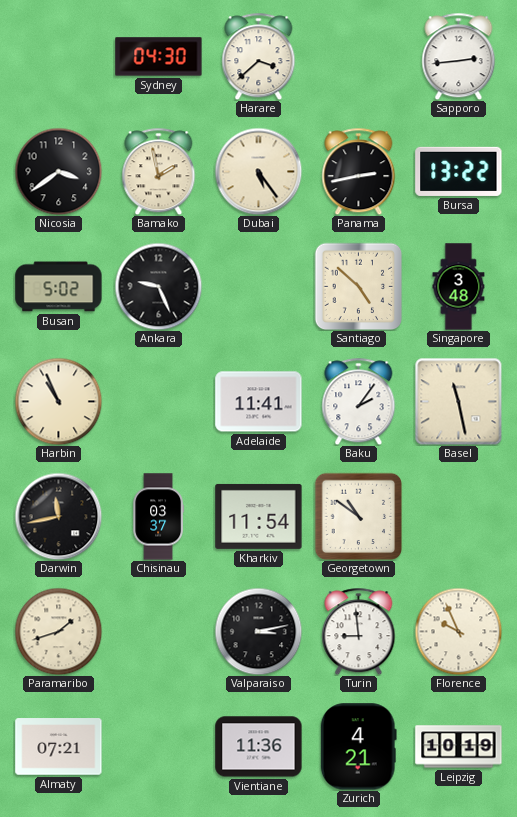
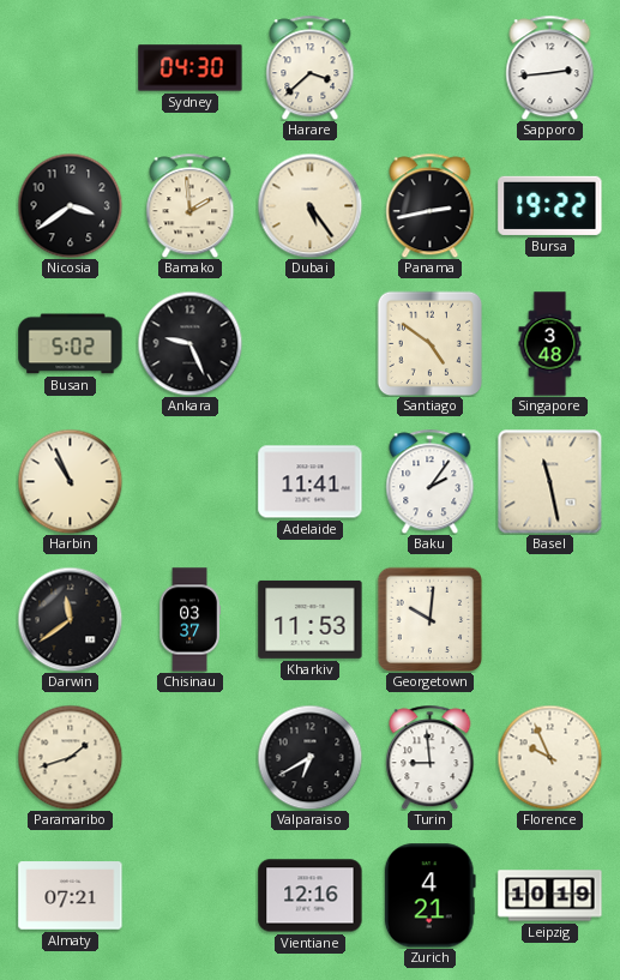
Bamako: 1:58 -> 1:59
Bursa: 13:22 -> 19:22
Santiago: 4:52 -> 4:51
Darwin: 11:43 -> 11:39
Kharkiv: 11:54 -> 11:53
Georgetown: 10:51 -> 10:01
Valparaiso: 3:13 -> 6:40
Vientiane: 11:36 -> 12:16
